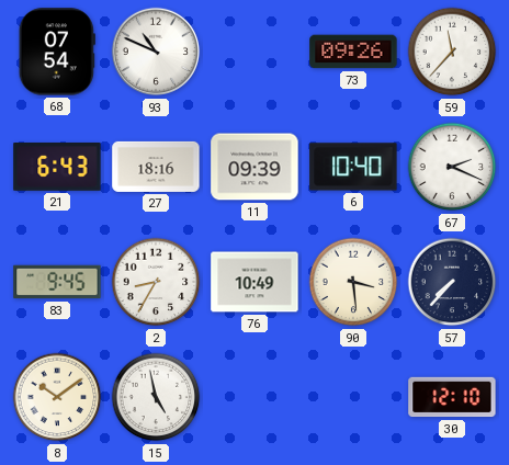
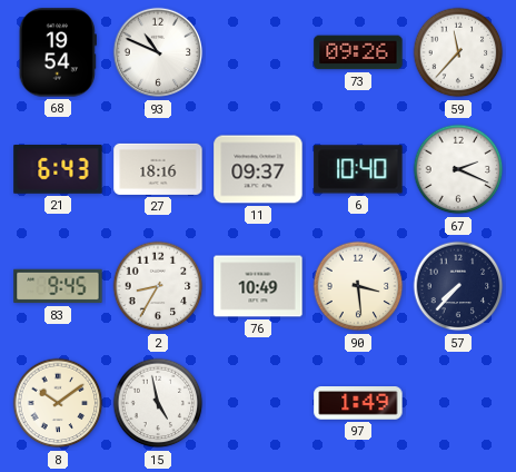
68: 07:54 -> 19:54
11: 09:39 -> 09:37
97: none -> 1:49
30: 12:10 -> none
